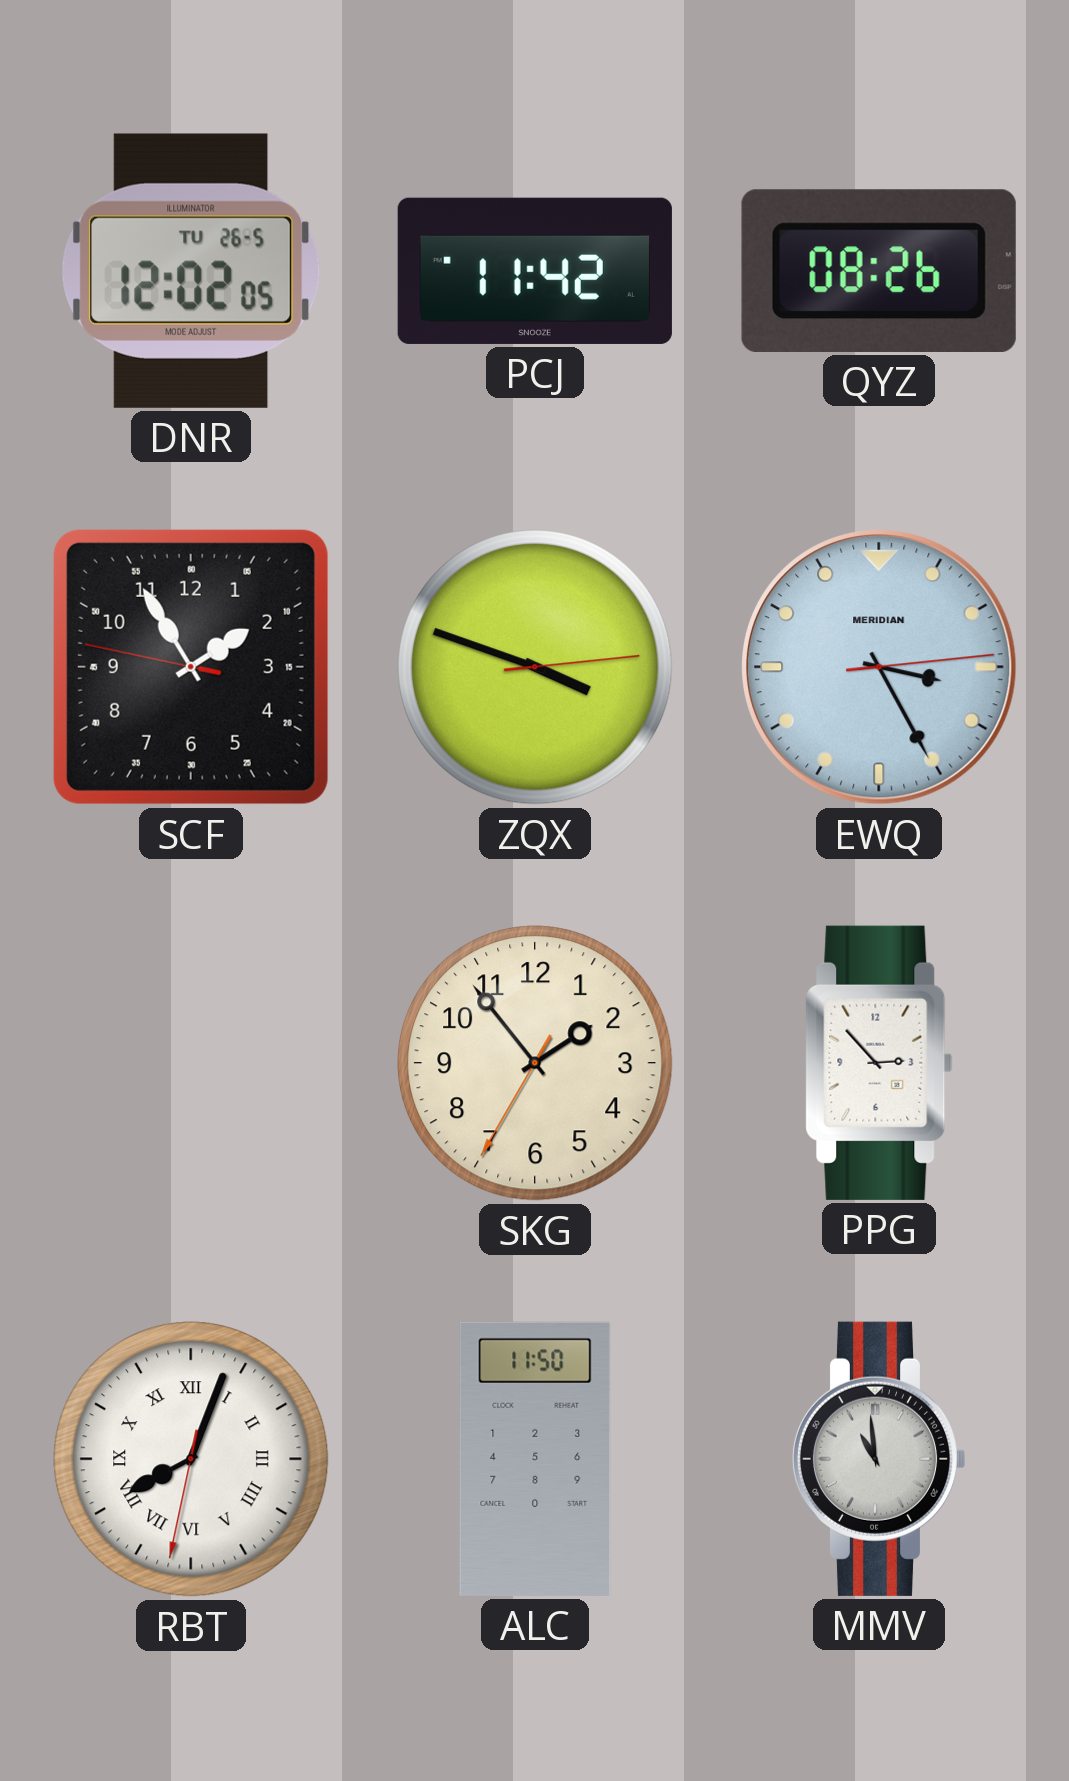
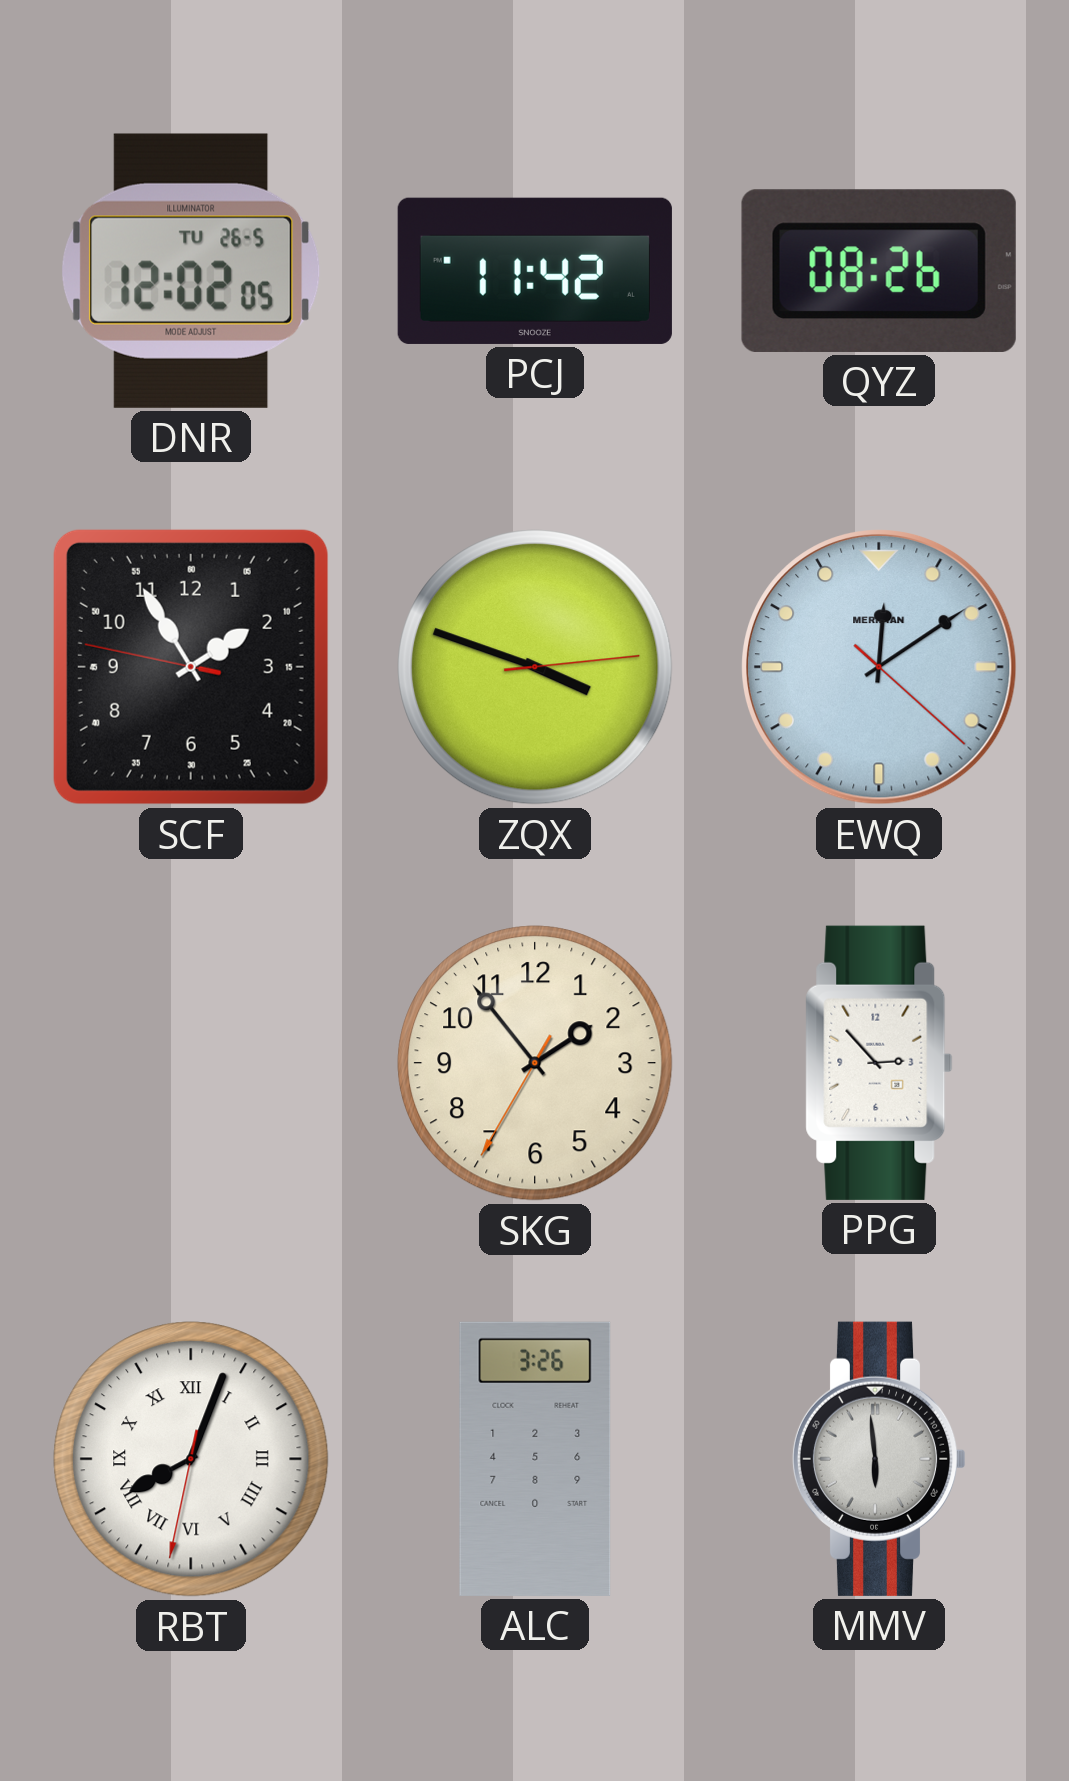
EWQ: 3:25 -> 12:09
ALC: 11:50 -> 3:26
MMV: 10:59 -> 5:59
